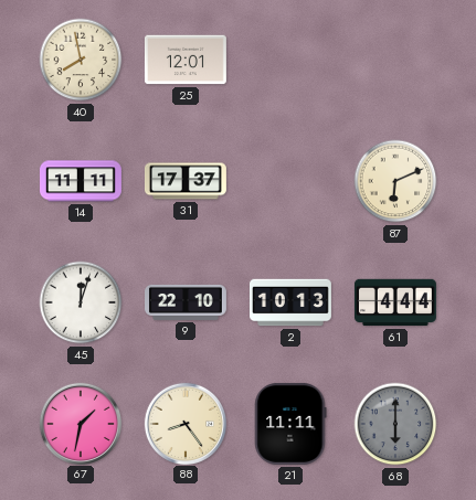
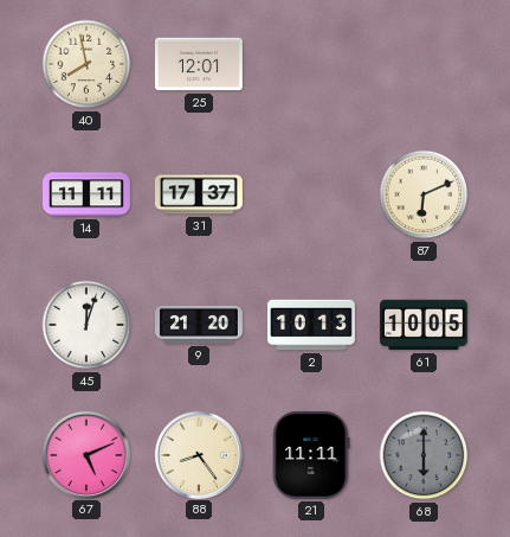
9: 22:10 -> 21:20
61: 4:44 -> 10:05
67: 1:32 -> 5:11
